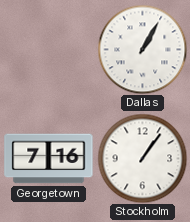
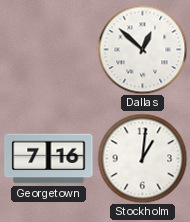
Dallas: 1:05 -> 12:52
Stockholm: 1:06 -> 1:01
